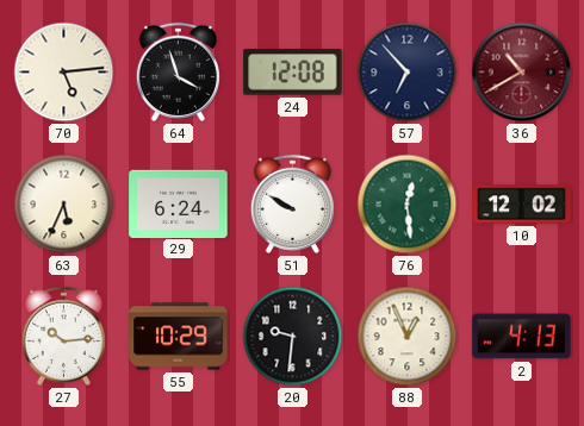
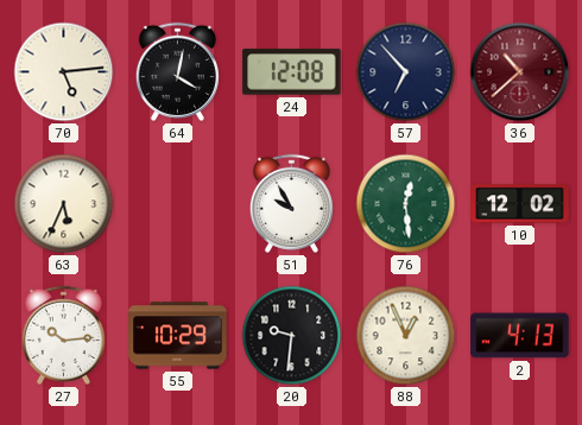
64: 3:57 -> 4:02
36: 10:40 -> 10:38
29: 6:24 -> none
51: 9:50 -> 9:55
